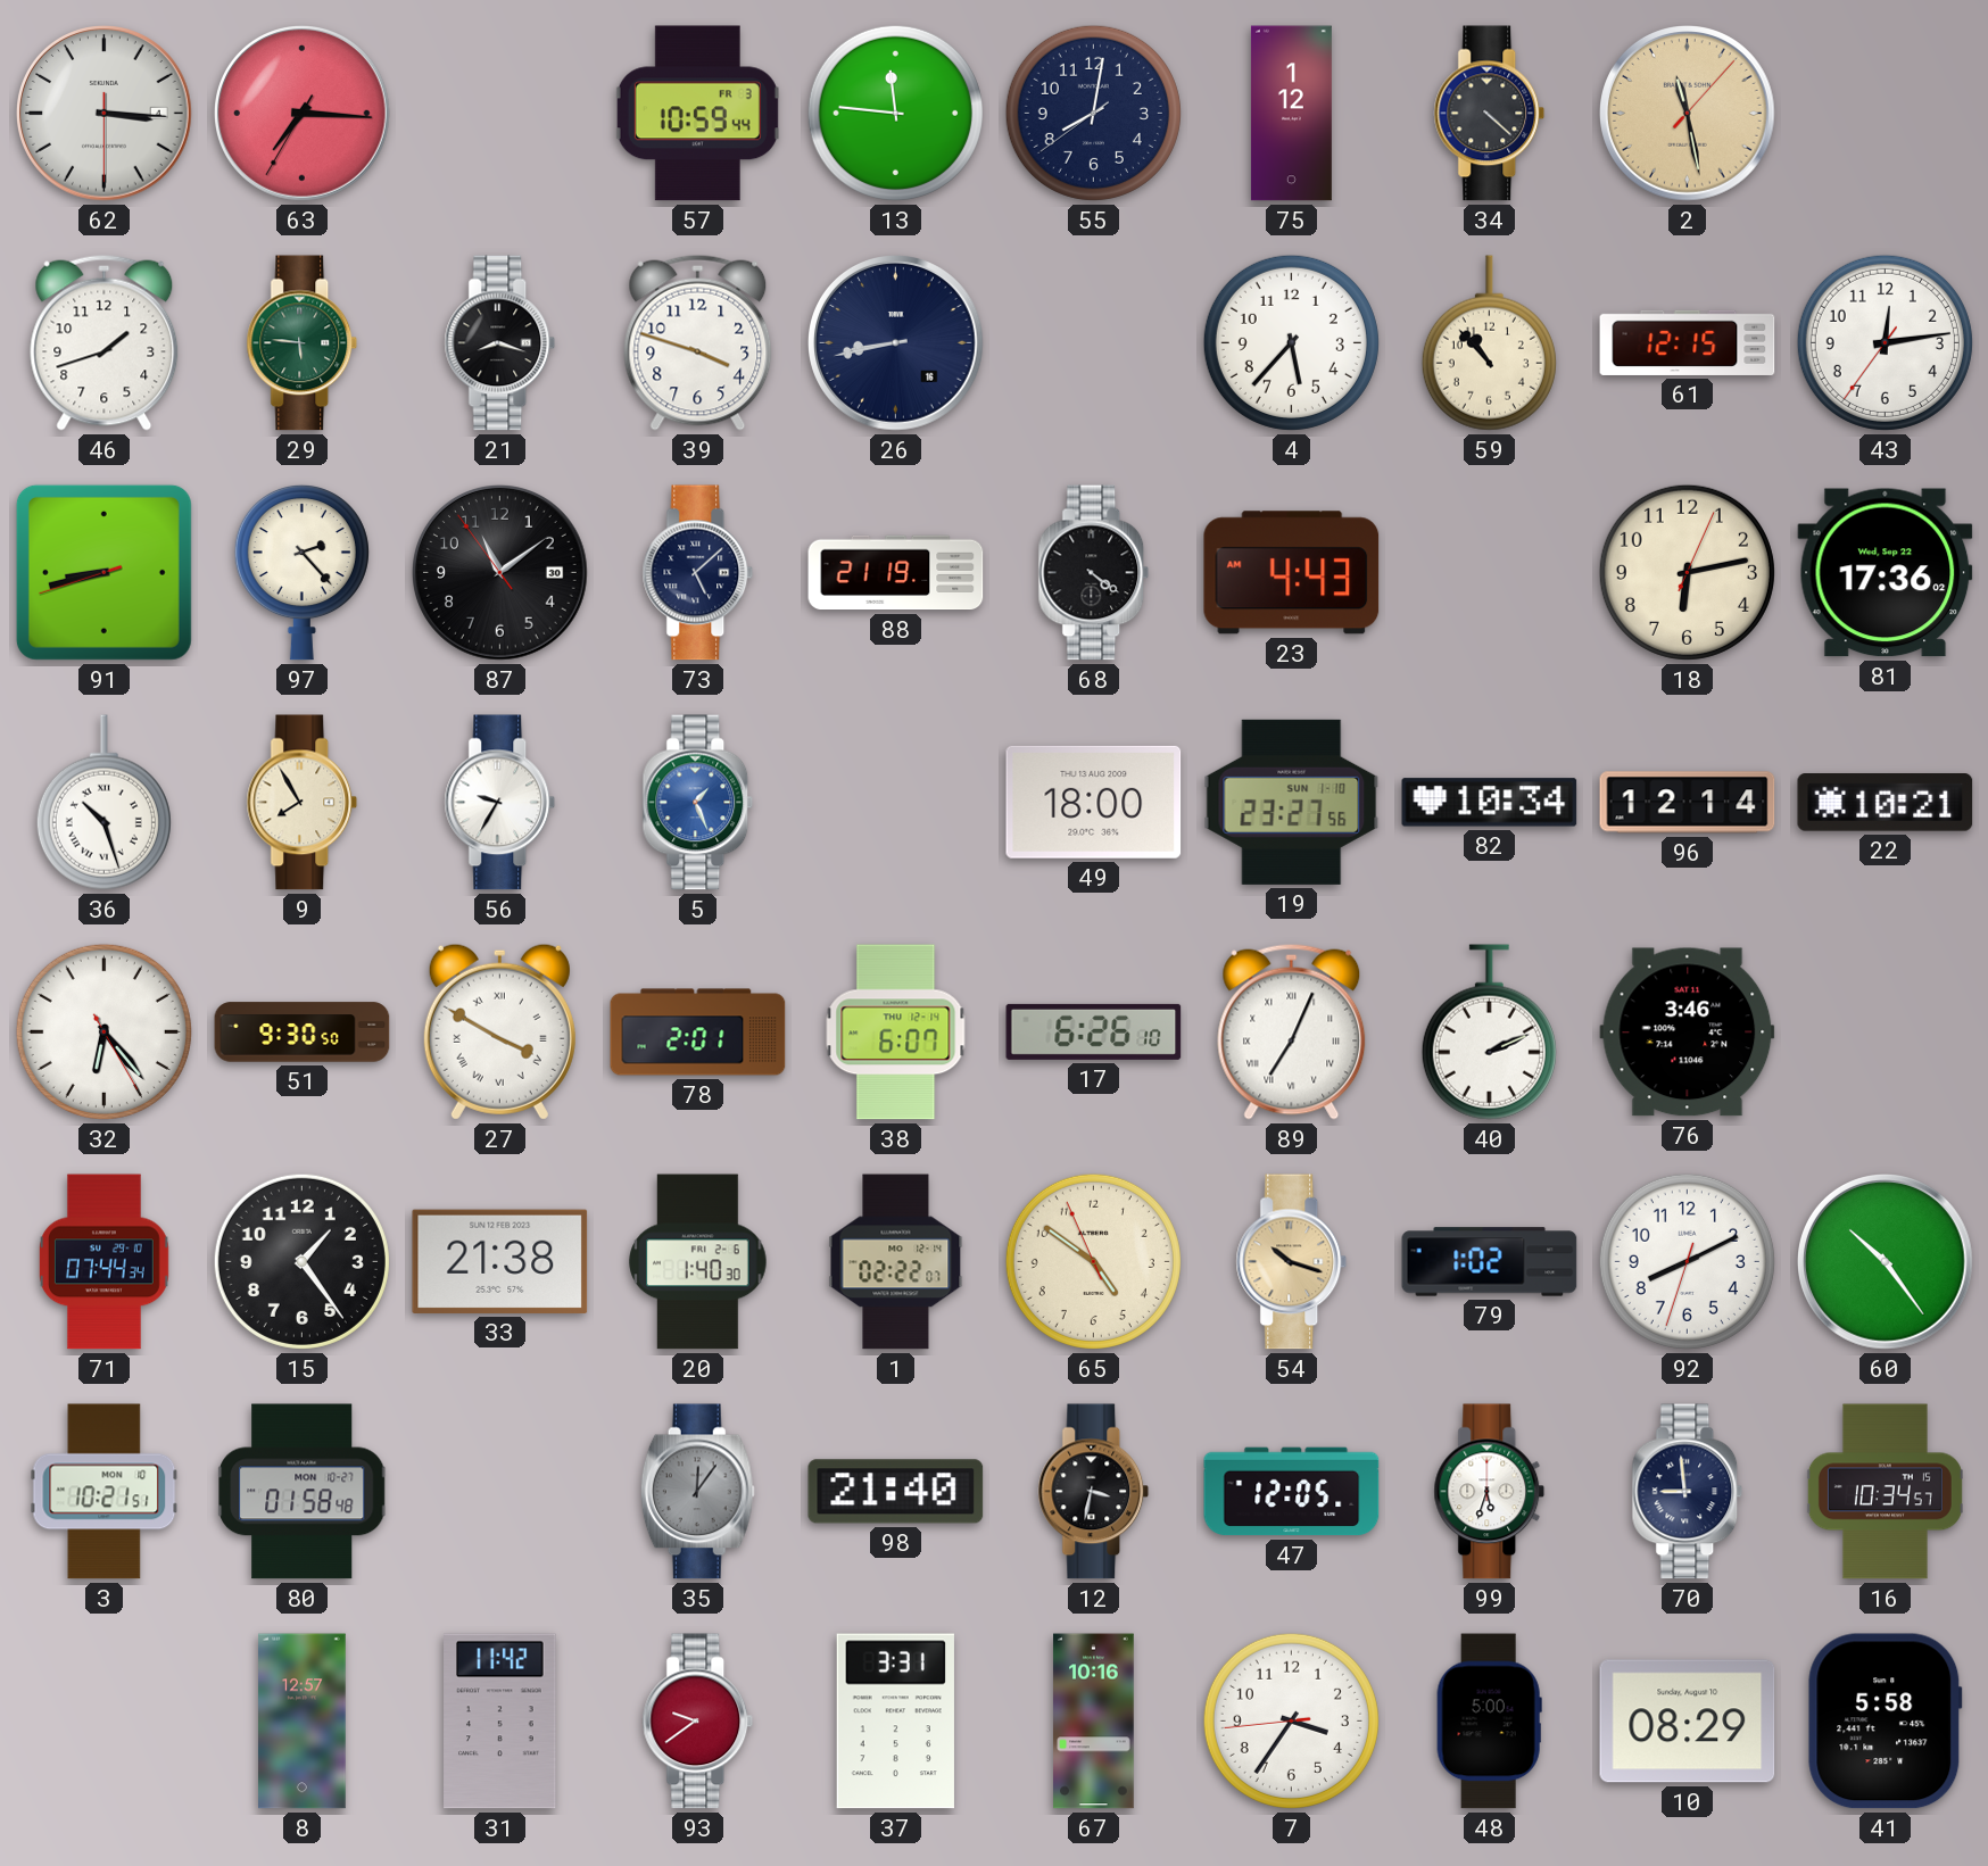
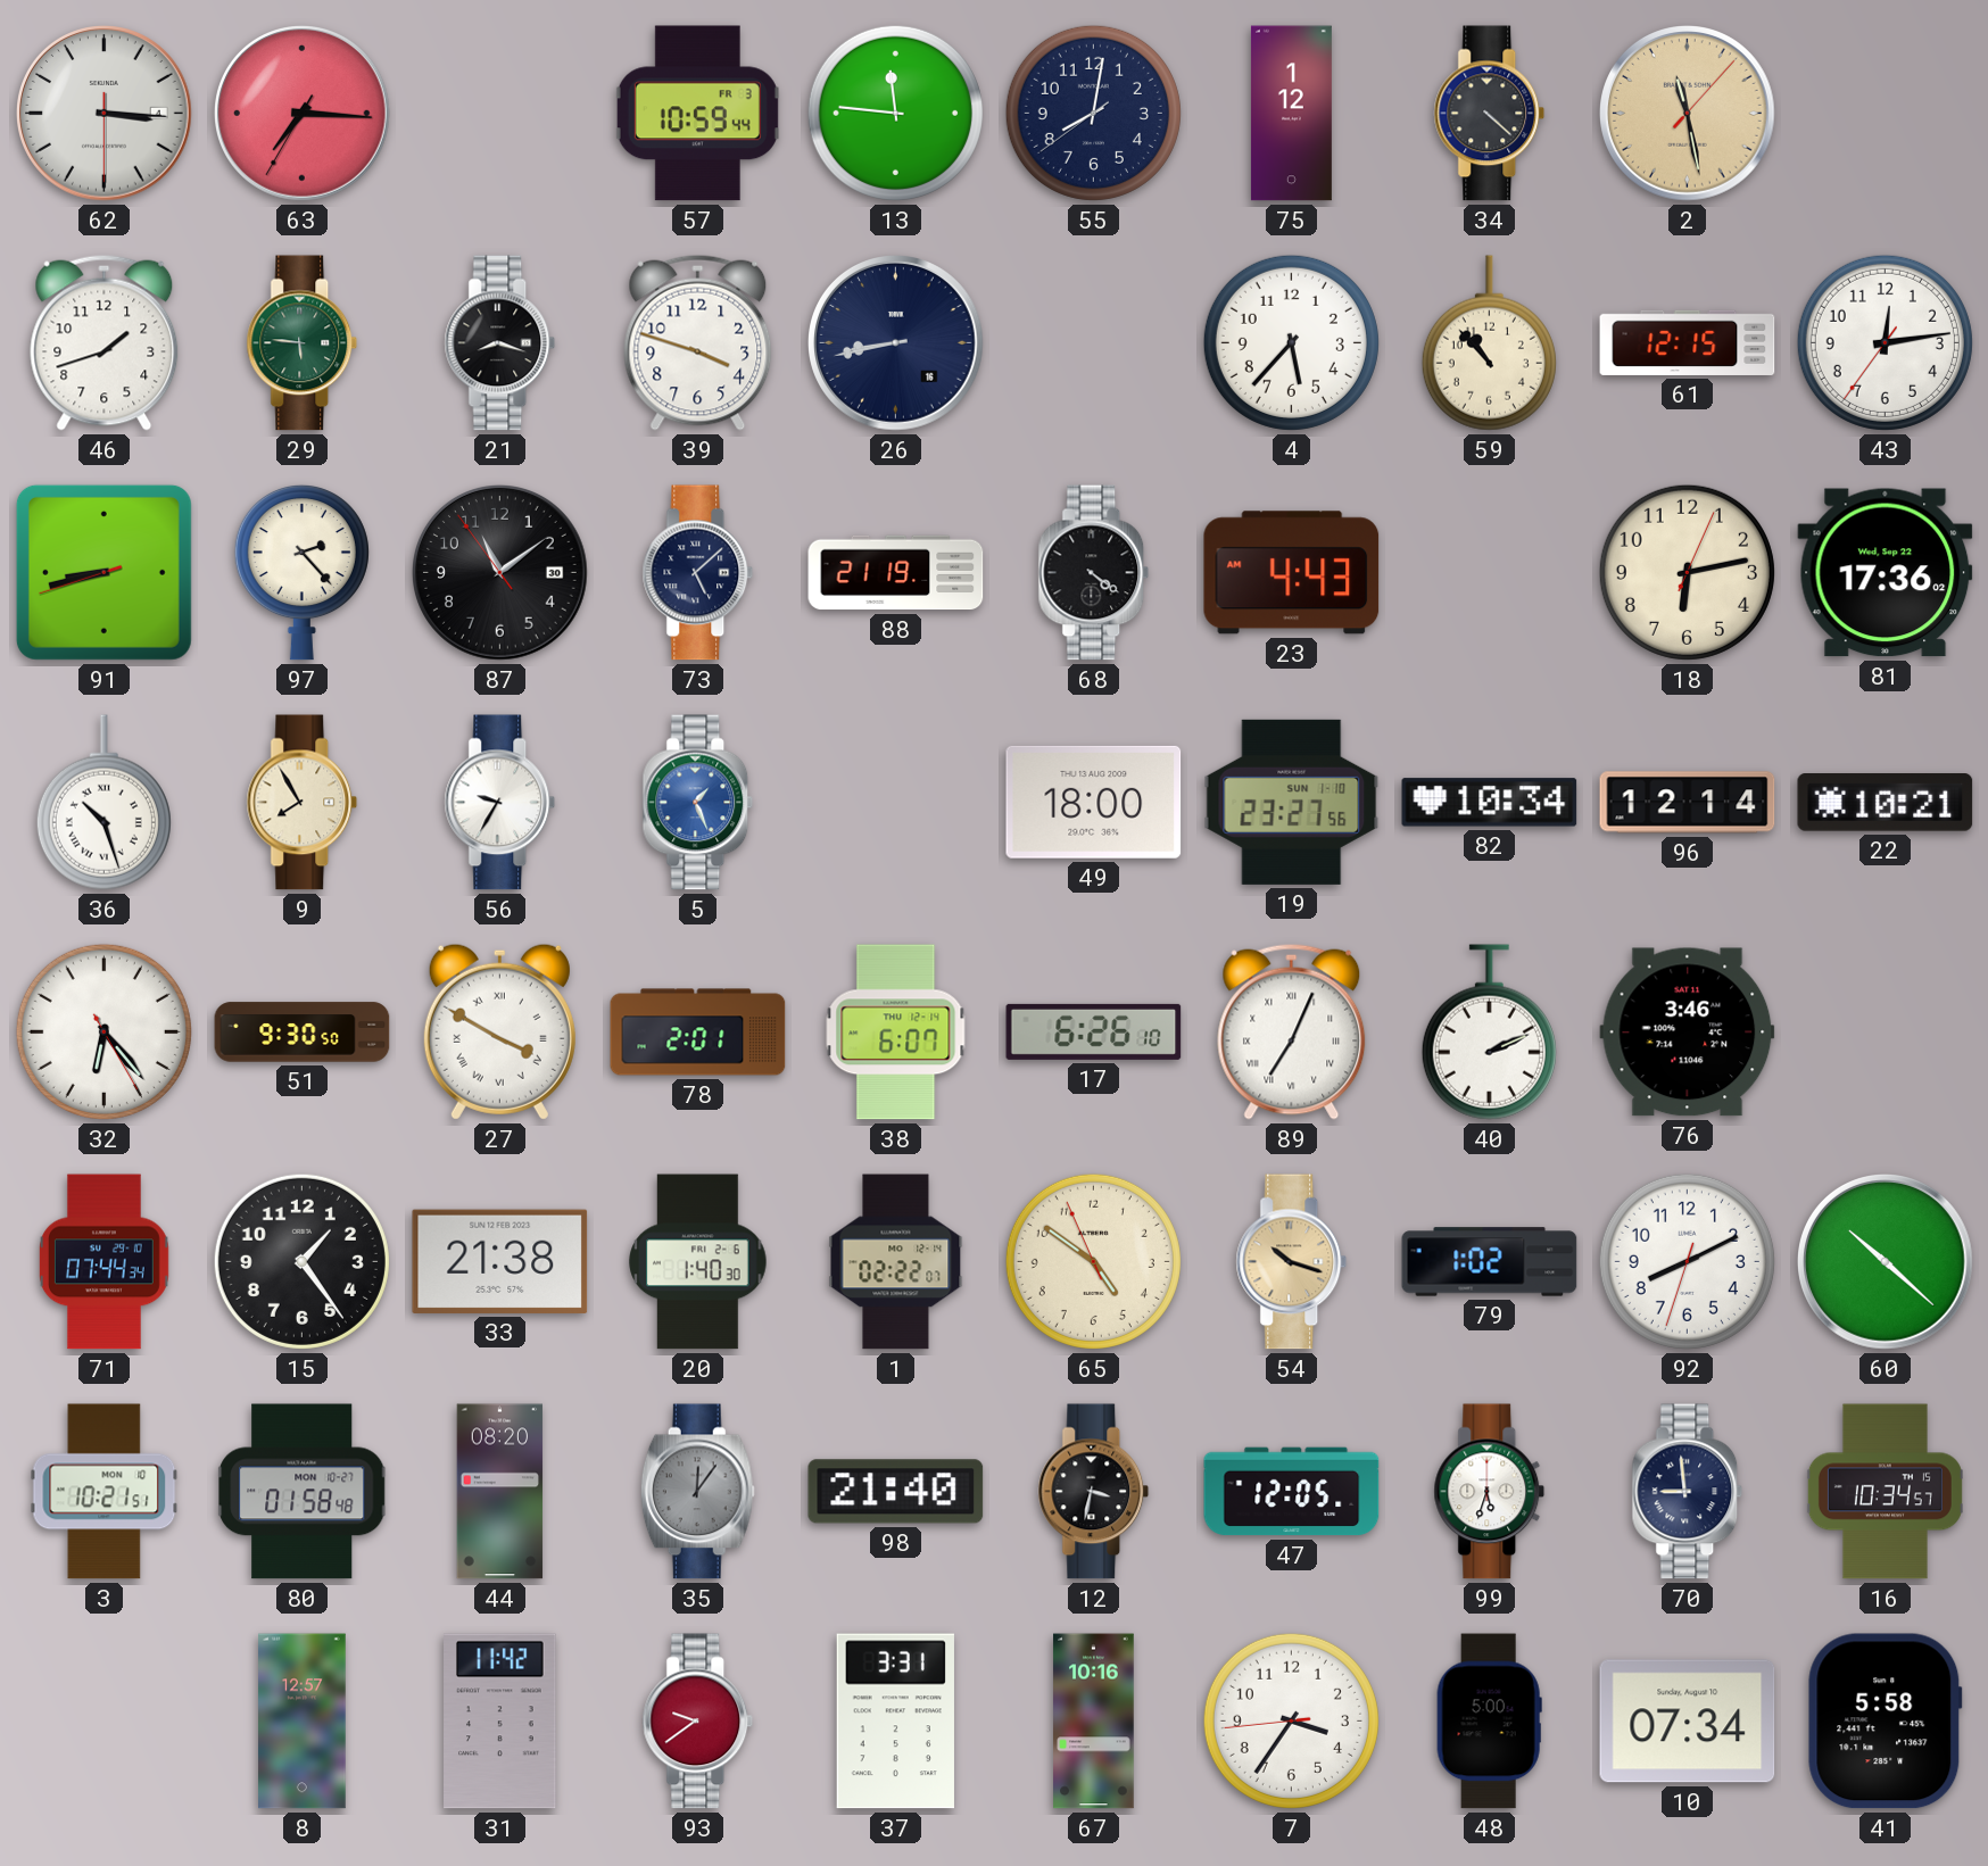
60: 10:24 -> 10:22
44: none -> 08:20
10: 08:29 -> 07:34
